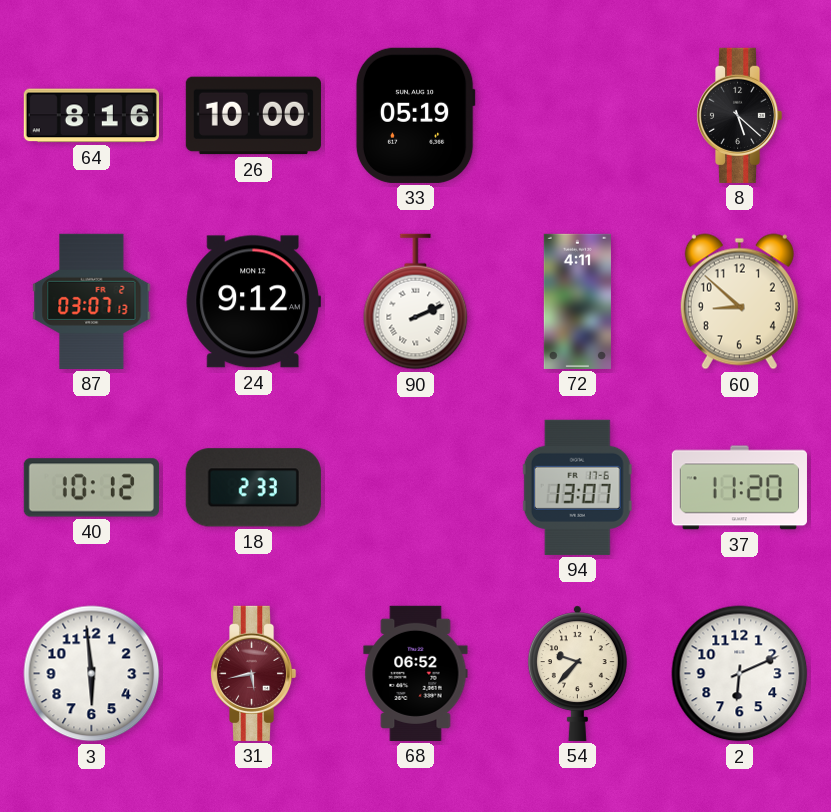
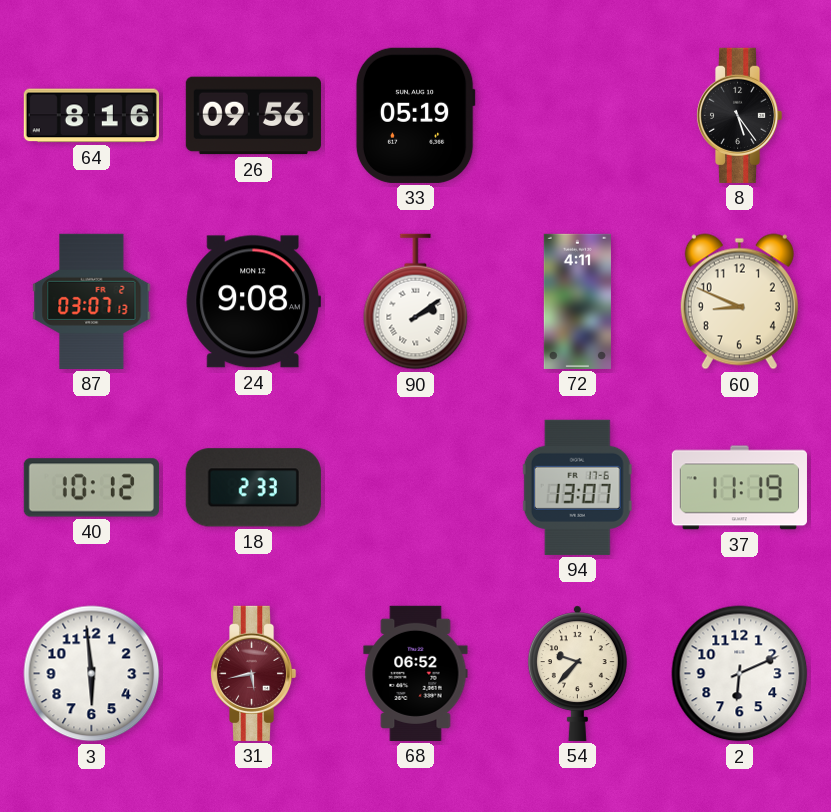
26: 10:00 -> 09:56
8: 5:22 -> 5:24
24: 9:12 -> 9:08
90: 2:11 -> 2:09
60: 8:52 -> 8:49
37: 11:20 -> 11:19
